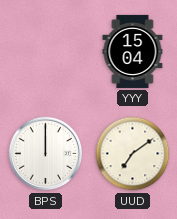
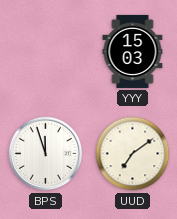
YYY: 15:04 -> 15:03
BPS: 12:00 -> 11:57
